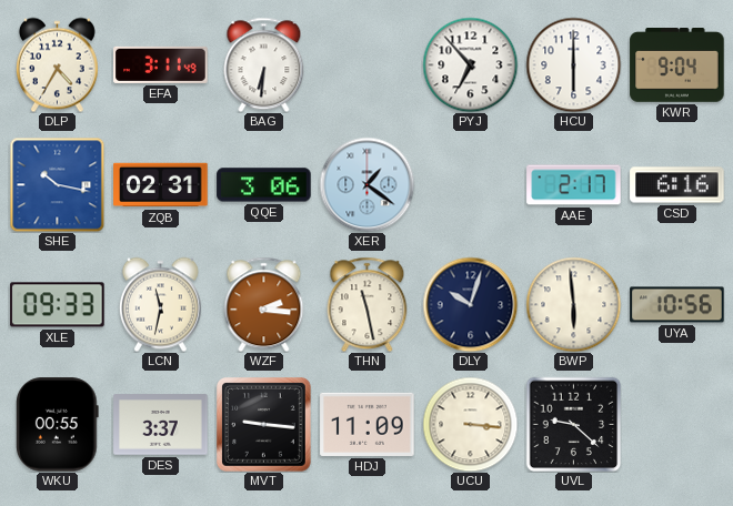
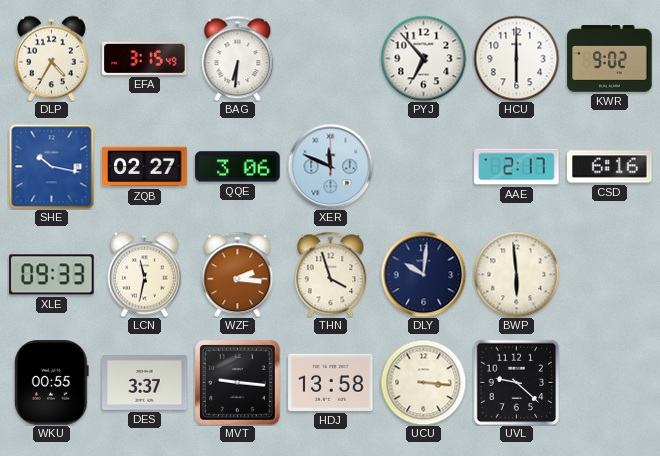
EFA: 3:11 -> 3:15
KWR: 9:04 -> 9:02
ZQB: 02:31 -> 02:27
XER: 1:21 -> 11:49
THN: 11:28 -> 3:57
DLY: 10:03 -> 10:01
UYA: 10:56 -> none
HDJ: 11:09 -> 13:58
